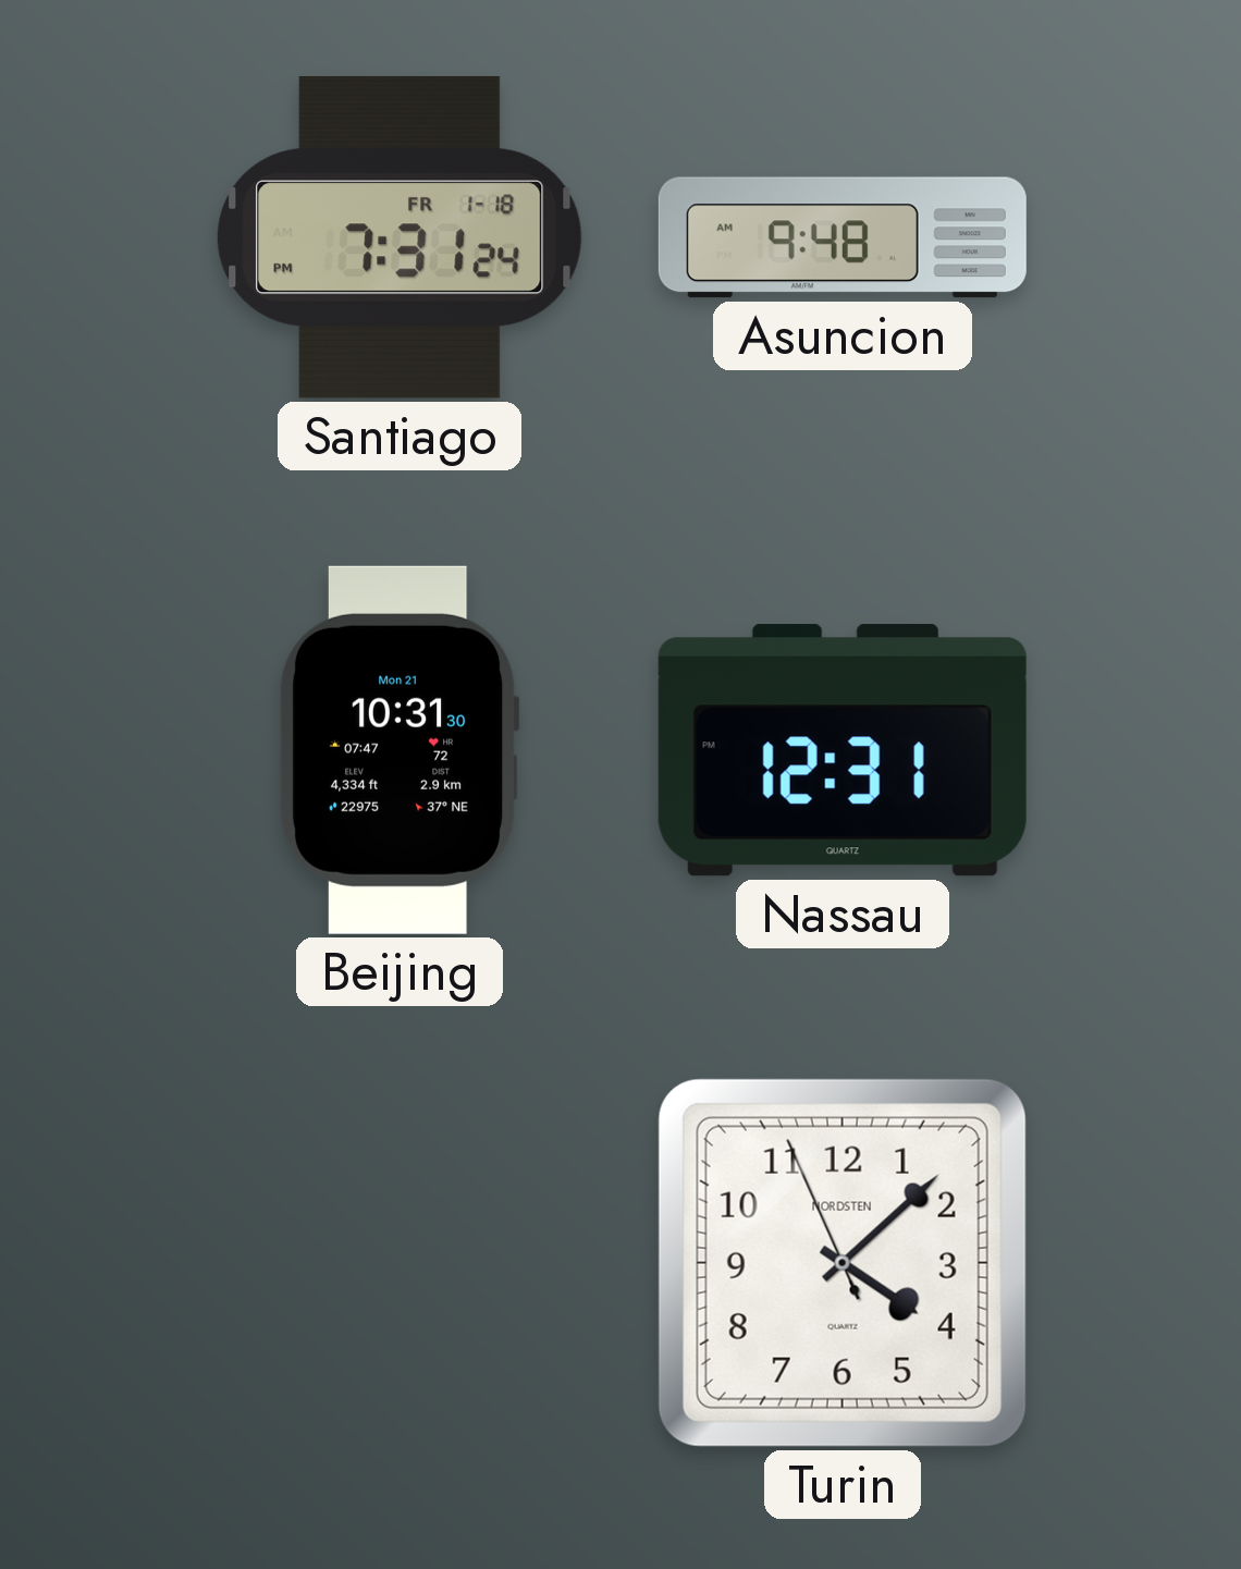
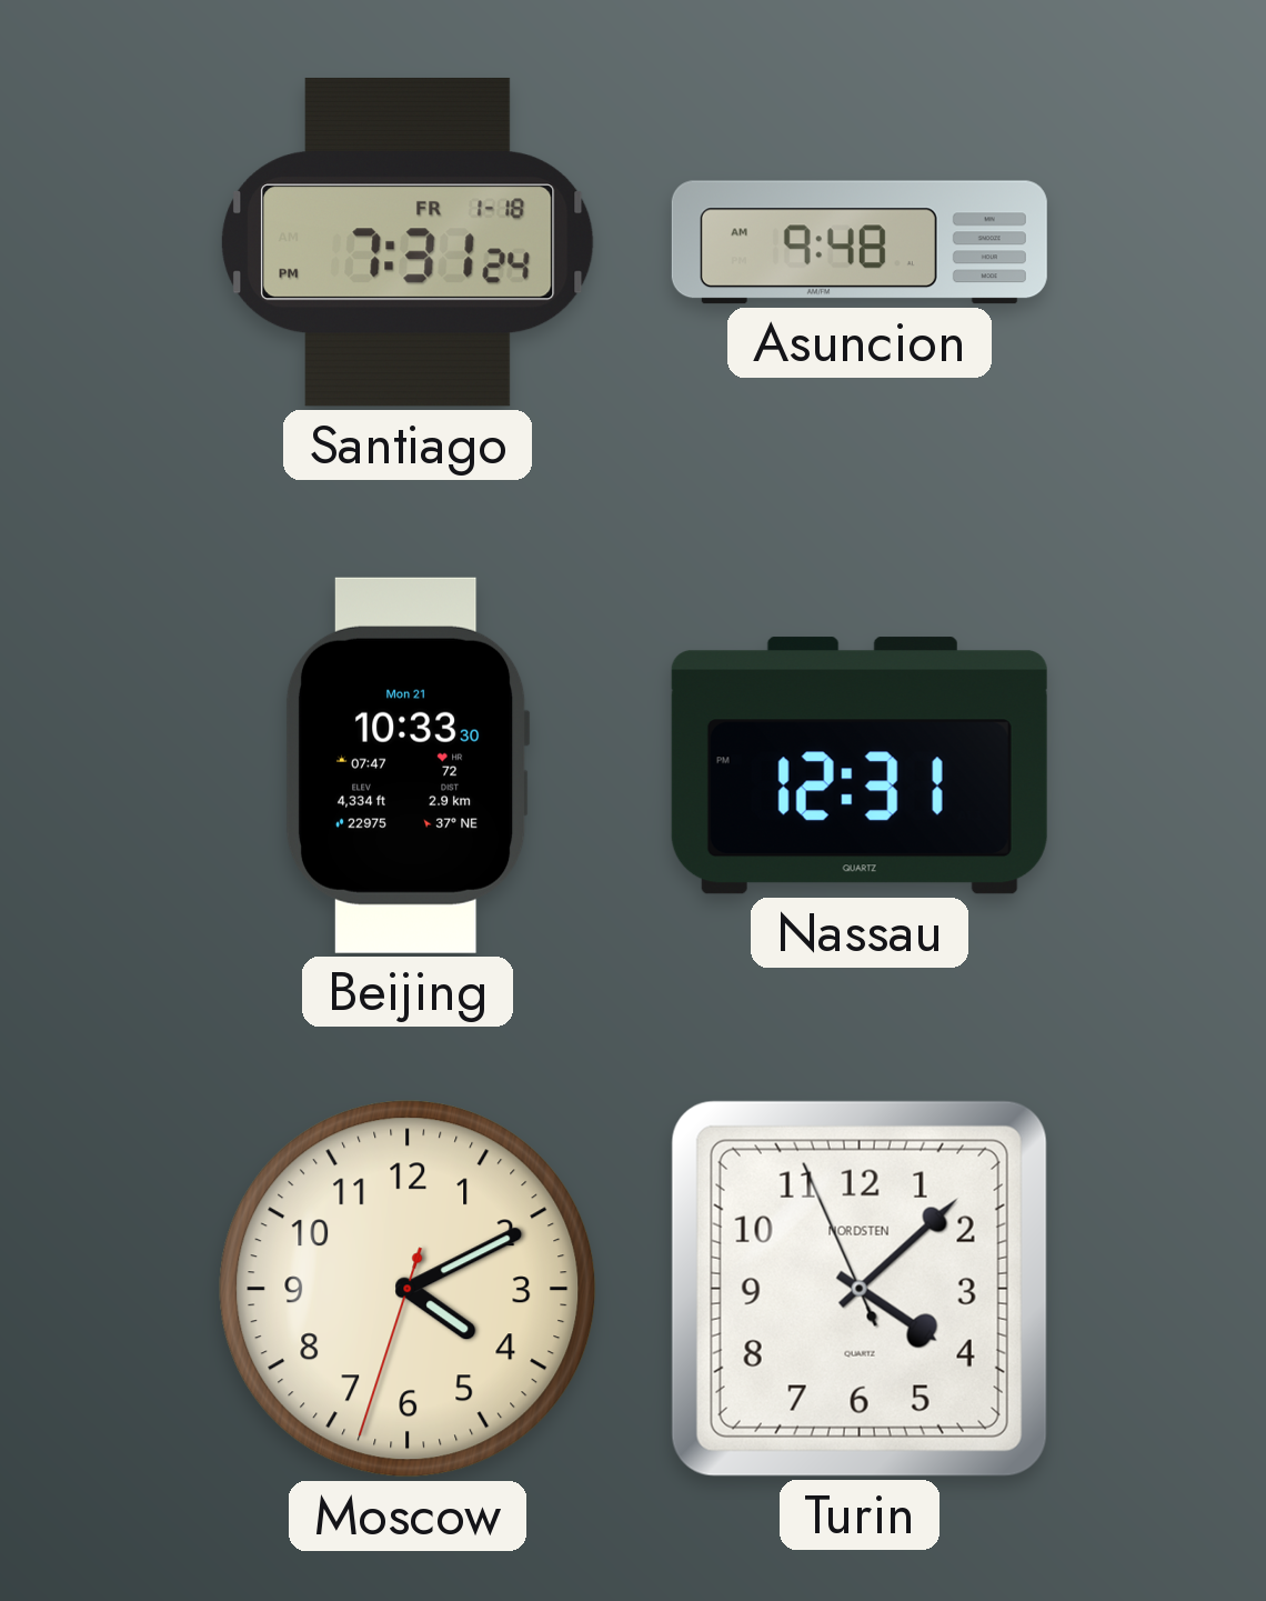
Beijing: 10:31 -> 10:33
Moscow: none -> 4:10
